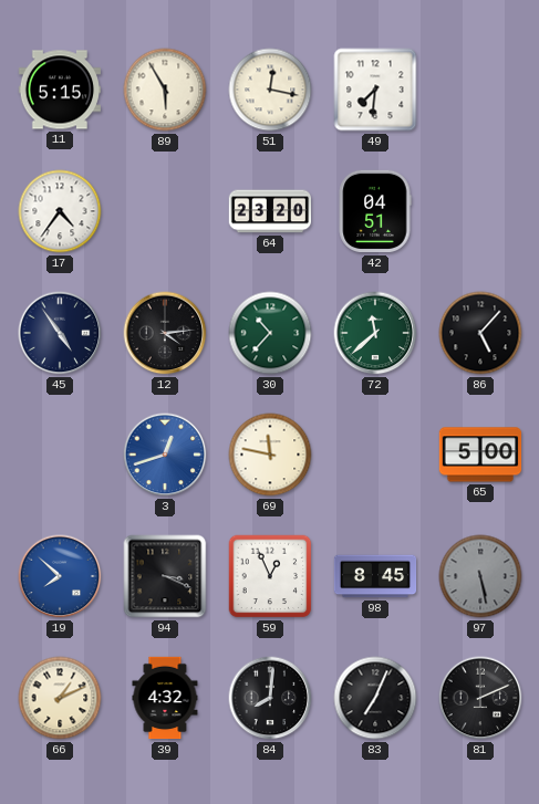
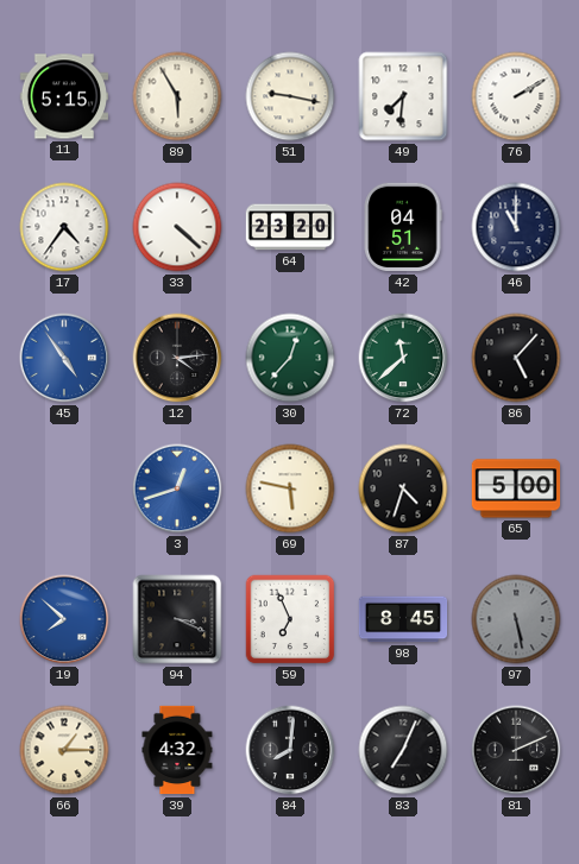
51: 12:17 -> 9:17
76: none -> 2:10
33: none -> 4:22
46: none -> 11:00
45 dial: navy -> blue
30: 10:37 -> 12:37
69: 11:47 -> 5:47
87: none -> 4:33
59: 12:56 -> 6:56
66: 1:11 -> 1:15
